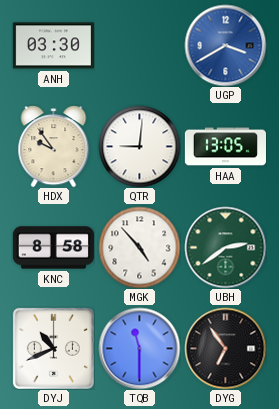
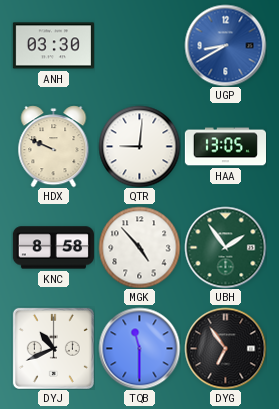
UGP: 3:40 -> 8:40
HDX: 9:54 -> 9:49
UBH: 2:39 -> 1:54
